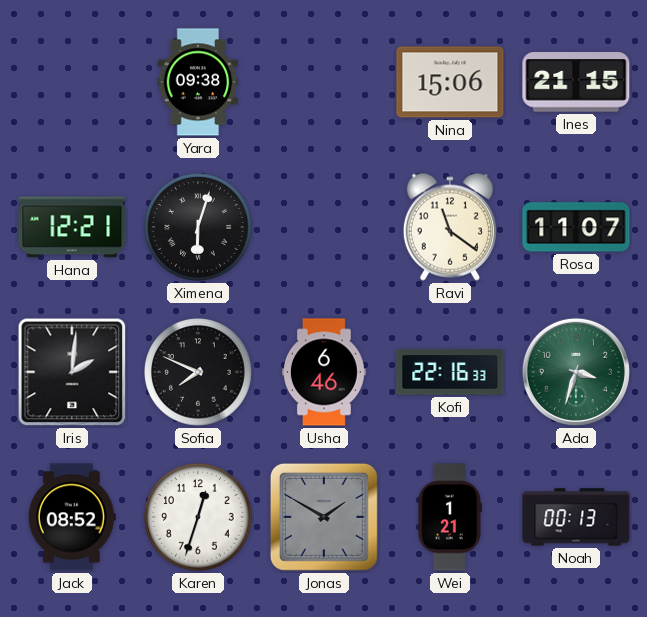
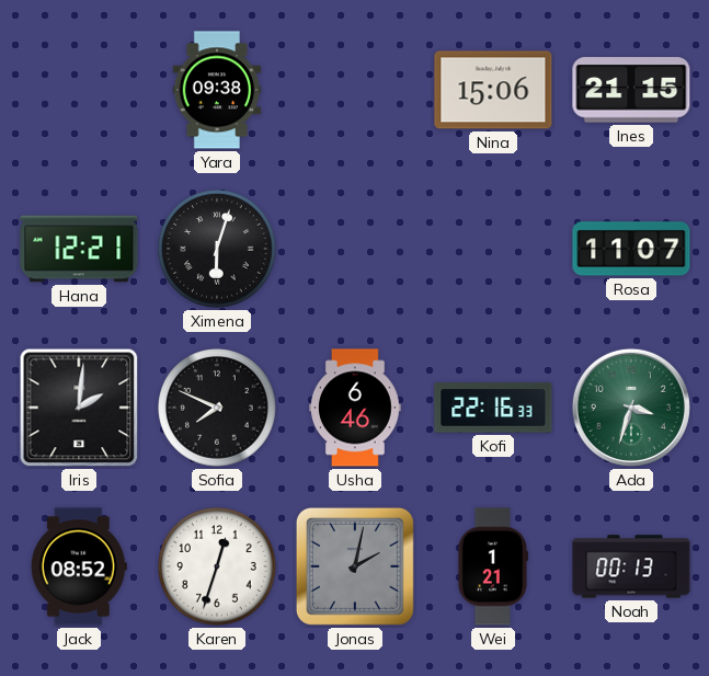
Ravi: 11:21 -> none
Jonas: 1:50 -> 2:02
